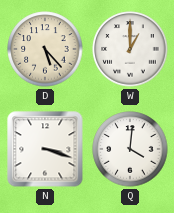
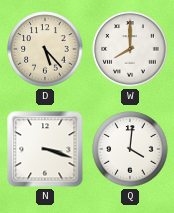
W: 1:00 -> 8:00
